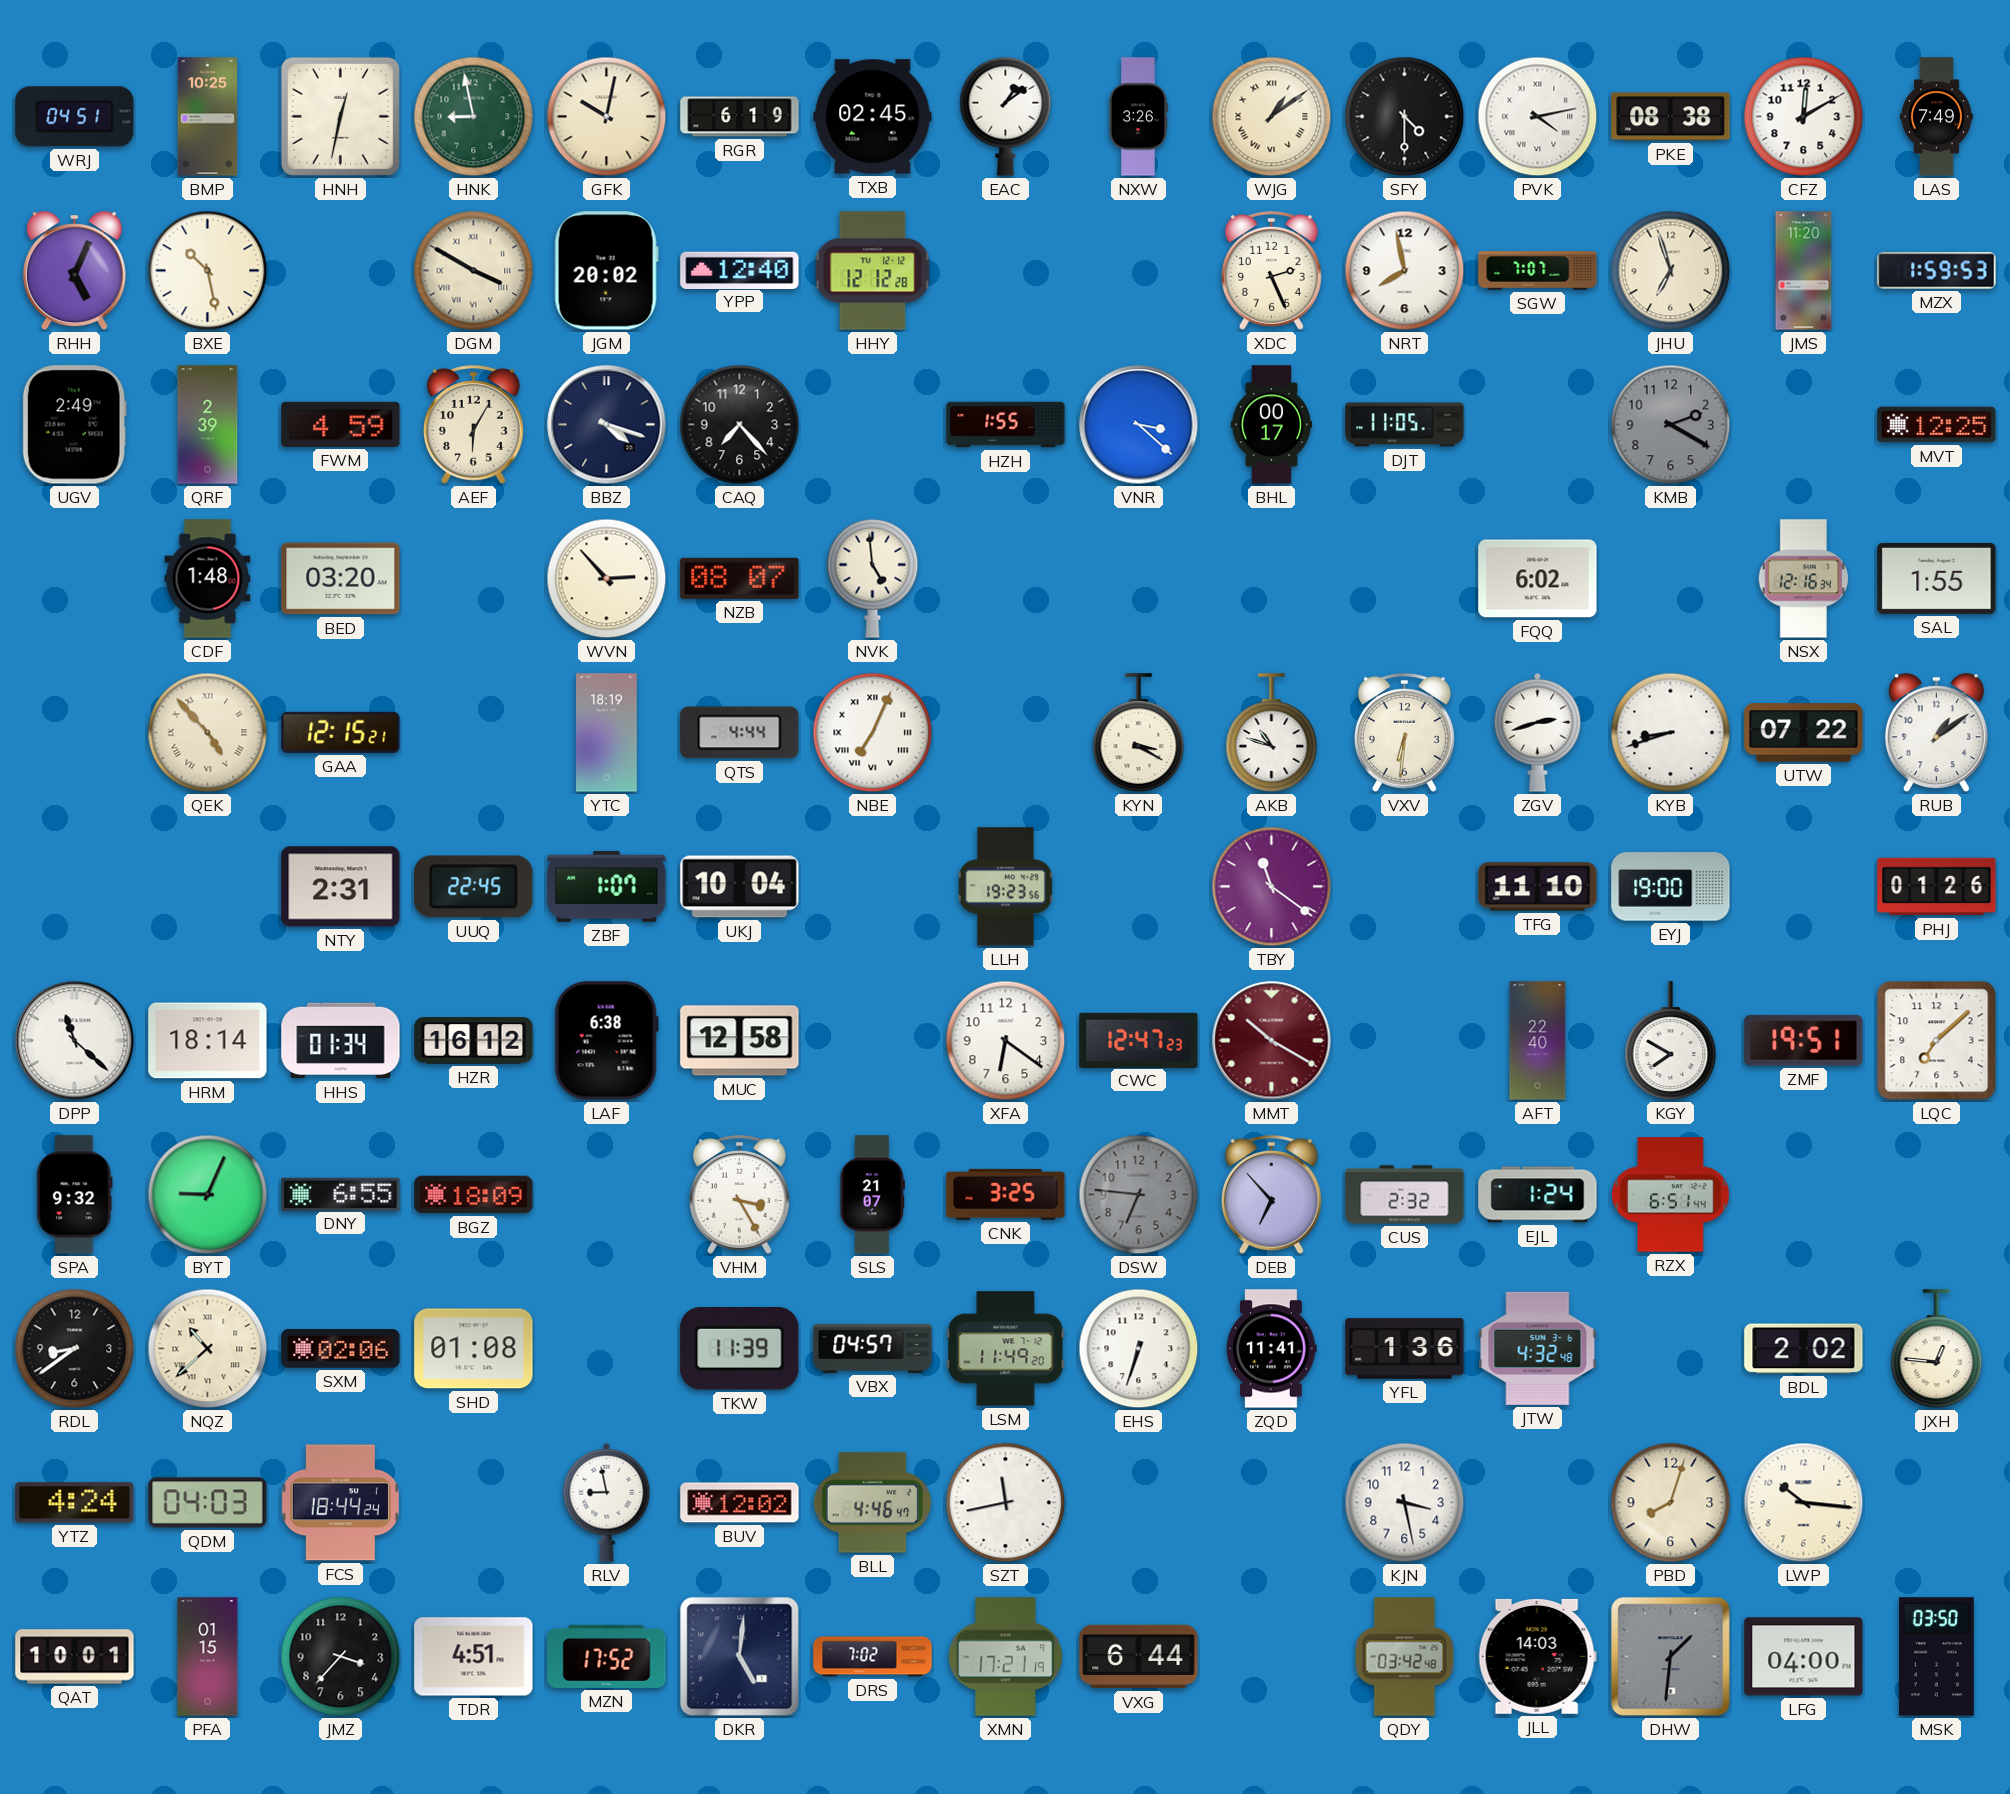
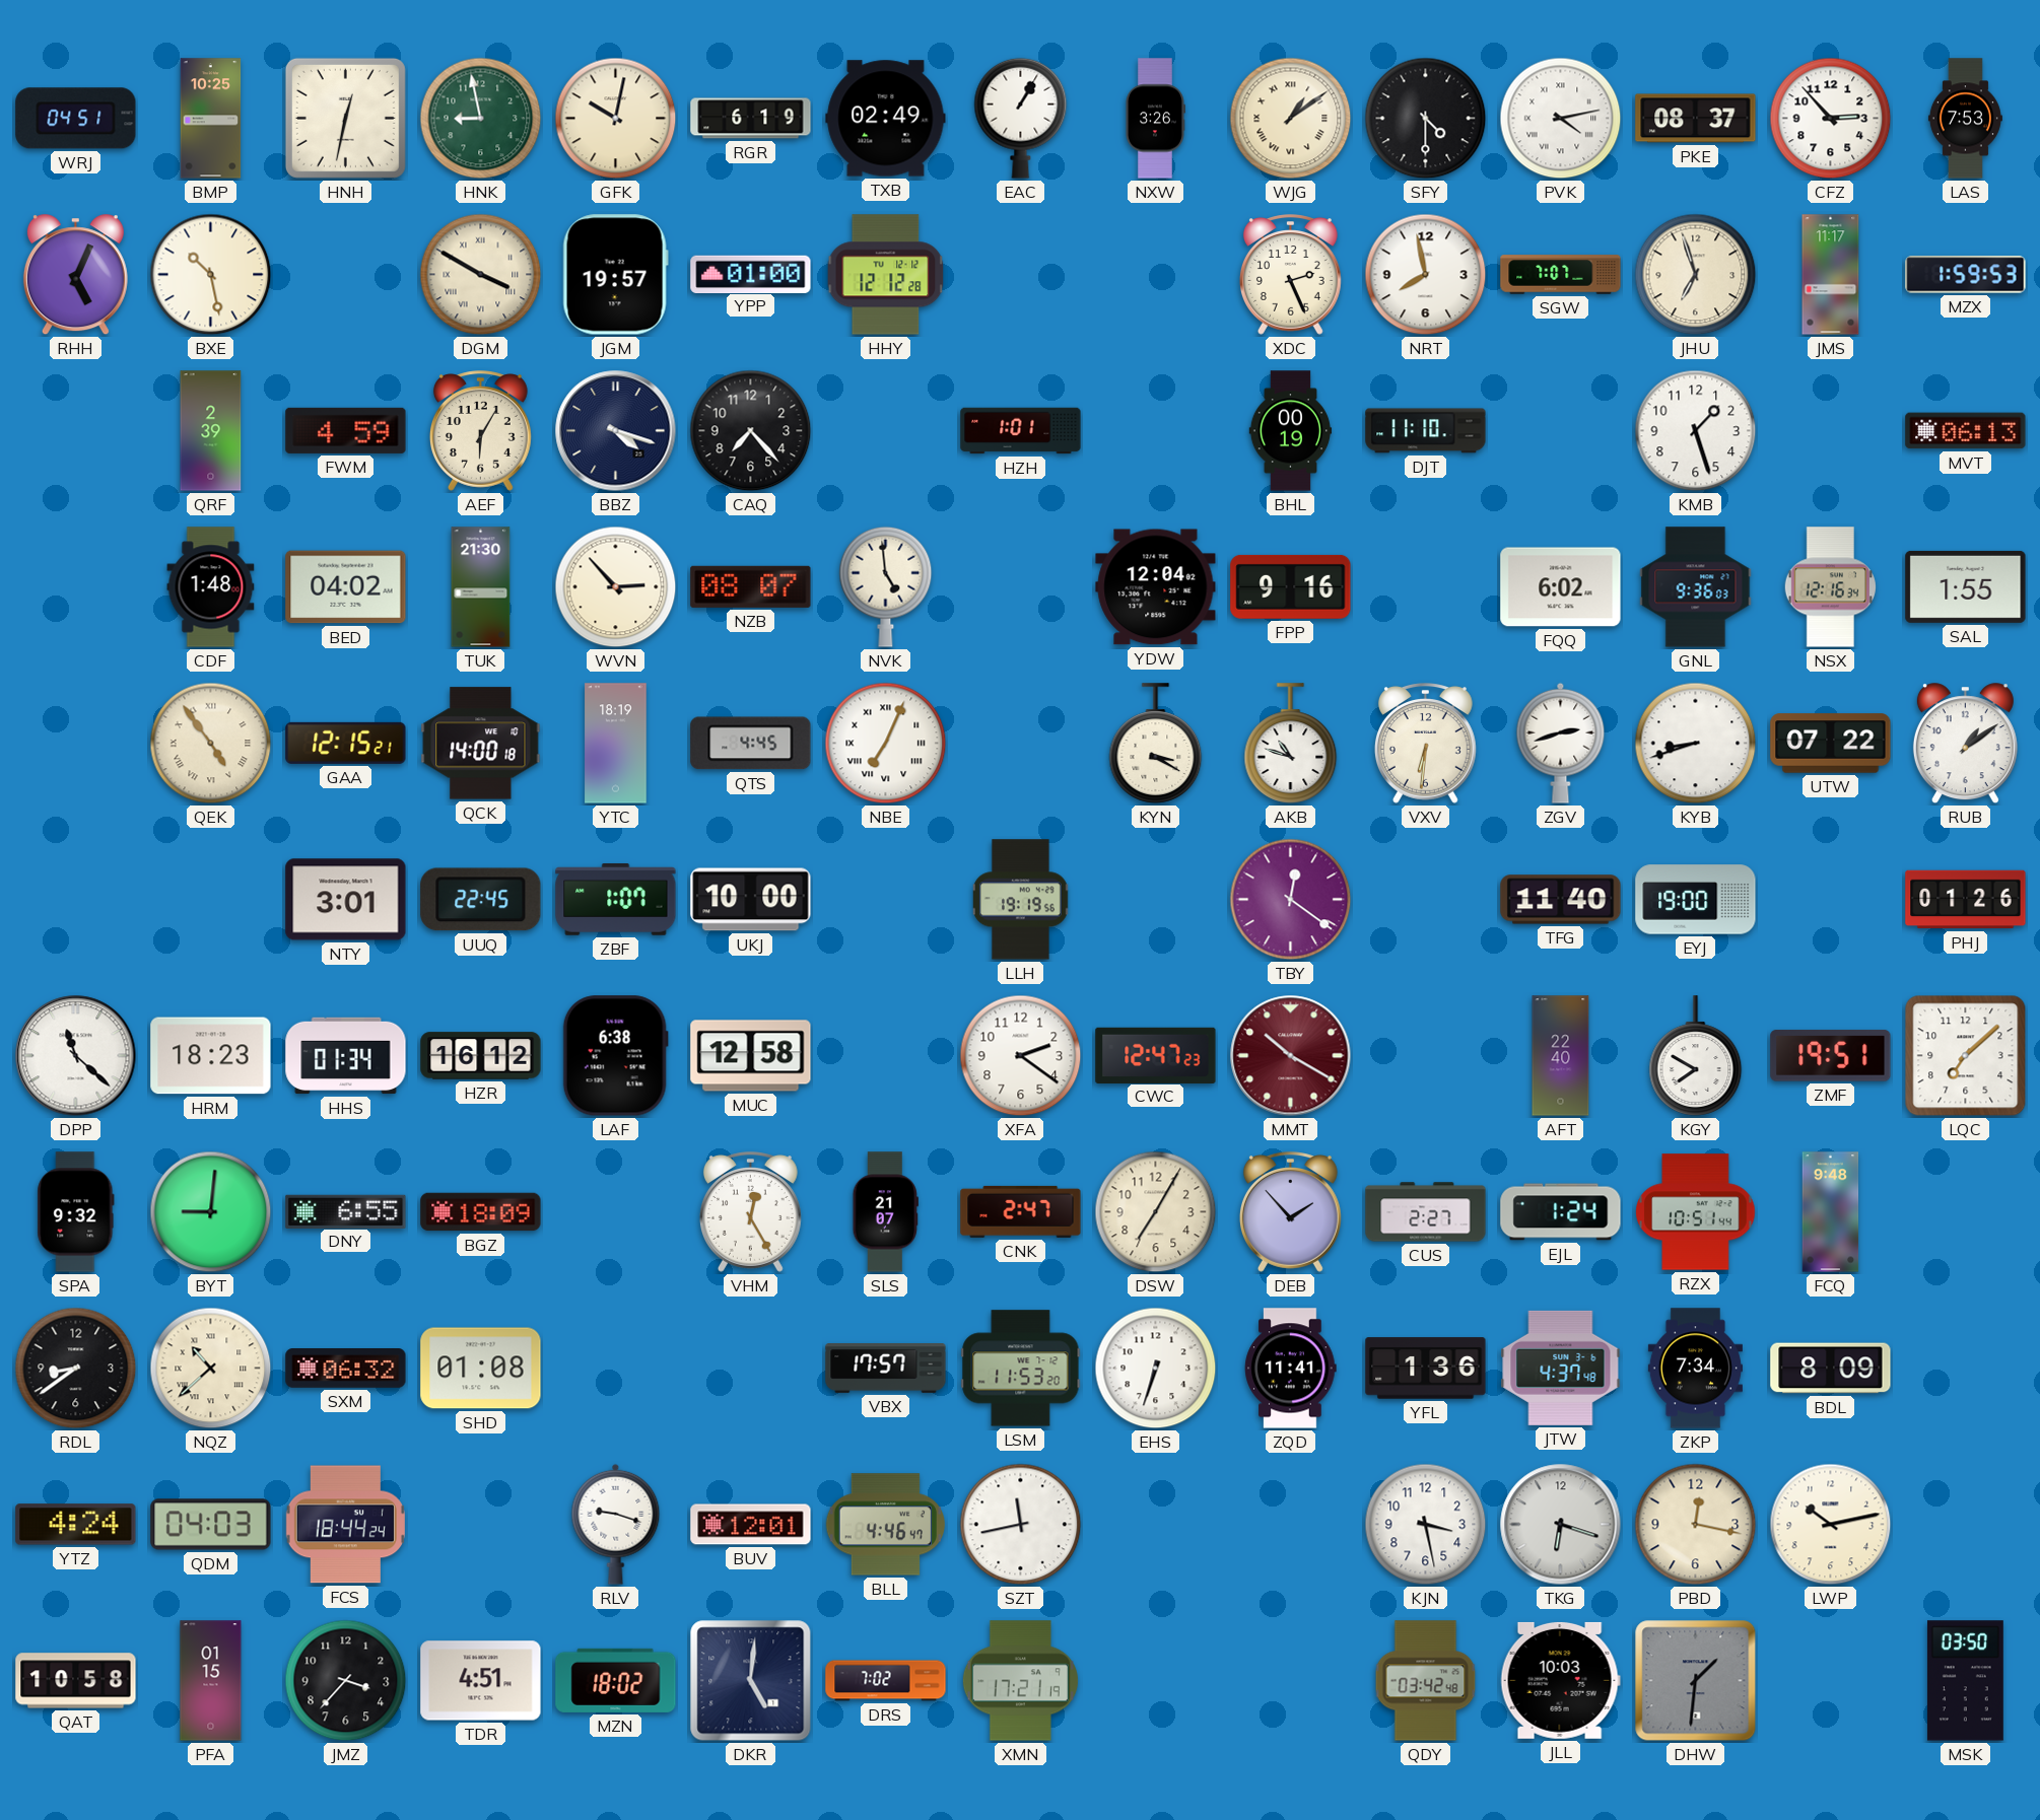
TXB: 02:45 -> 02:49
EAC: 1:09 -> 1:05
PKE: 08:38 -> 08:37
CFZ: 12:10 -> 2:53
LAS: 7:49 -> 7:53
JGM: 20:02 -> 19:57
YPP: 12:40 -> 01:00
JMS: 11:20 -> 11:17
UGV: 2:49 -> none
HZH: 1:55 -> 1:01
VNR: 3:22 -> none
BHL: 00:17 -> 00:19
DJT: 11:05 -> 11:10
KMB: 2:20 -> 1:27
KMB dial: grey -> white
MVT: 12:25 -> 06:13
BED: 03:20 -> 04:02
TUK: none -> 21:30
YDW: none -> 12:04
FPP: none -> 9:16
GNL: none -> 9:36
QEK: 4:53 -> 4:54
QCK: none -> 14:00
QTS: 4:44 -> 4:45
NTY: 2:31 -> 3:01
UKJ: 10:04 -> 10:00
LLH: 19:23 -> 19:19
TBY: 11:21 -> 12:21
TFG: 11:10 -> 11:40
HRM: 18:14 -> 18:23
XFA: 6:21 -> 2:21
BYT: 9:04 -> 9:01
VHM: 3:25 -> 12:25
CNK: 3:25 -> 2:47
DSW: 6:46 -> 7:05
DSW dial: grey -> cream
DEB: 6:53 -> 1:53
CUS: 2:32 -> 2:27
RZX: 6:51 -> 10:51
FCQ: none -> 9:48
SXM: 02:06 -> 06:32
TKW: 11:39 -> none
VBX: 04:57 -> 17:57
LSM: 11:49 -> 11:53
JTW: 4:32 -> 4:37
ZKP: none -> 7:34
BDL: 2:02 -> 8:09
JXH: 12:46 -> none
RLV: 8:58 -> 9:18
BUV: 12:02 -> 12:01
TKG: none -> 6:18
PBD: 8:03 -> 12:17
LWP: 10:16 -> 10:13
QAT: 10:01 -> 10:58
MZN: 17:52 -> 18:02
VXG: 6:44 -> none
JLL: 14:03 -> 10:03
LFG: 04:00 -> none
